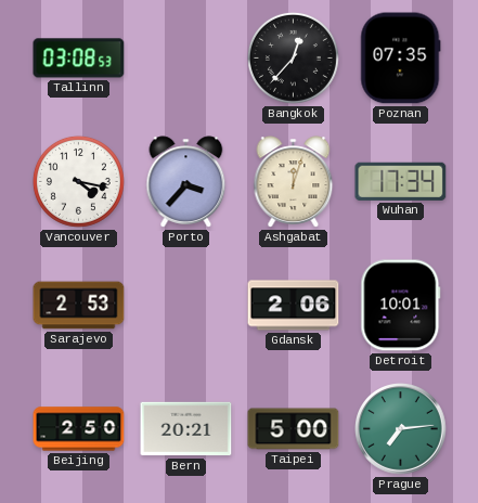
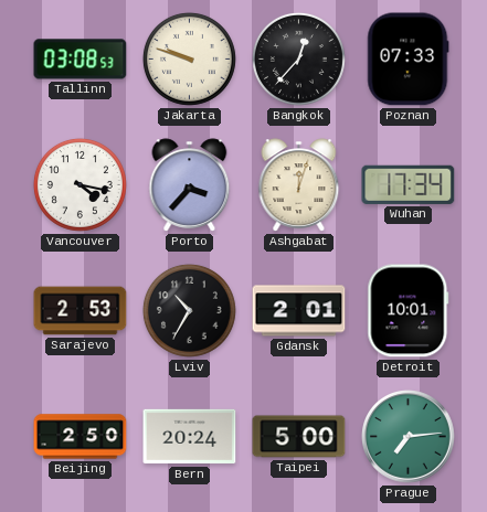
Jakarta: none -> 9:48
Poznan: 07:35 -> 07:33
Lviv: none -> 10:35
Gdansk: 2:06 -> 2:01
Bern: 20:21 -> 20:24
